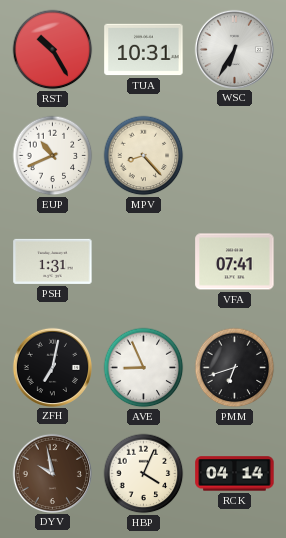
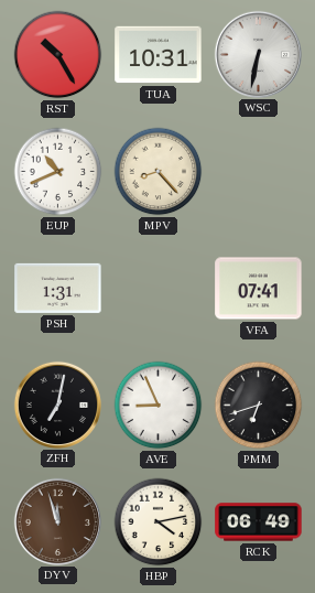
WSC: 6:35 -> 6:32
DYV: 9:58 -> 11:57
HBP: 4:04 -> 4:13
RCK: 04:14 -> 06:49
